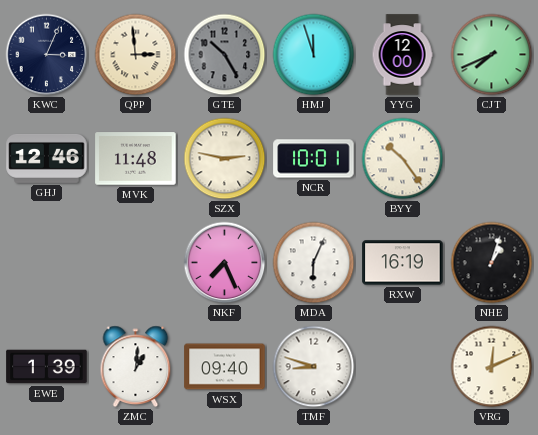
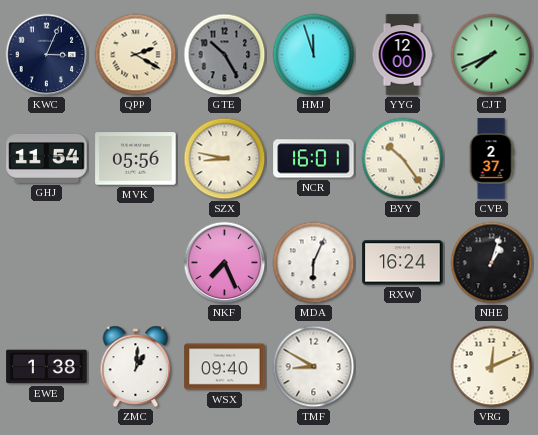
QPP: 2:59 -> 2:20
GHJ: 12:46 -> 11:54
MVK: 11:48 -> 05:56
SZX: 2:47 -> 8:47
NCR: 10:01 -> 16:01
CVB: none -> 2:37
RXW: 16:19 -> 16:24
EWE: 1:39 -> 1:38
TMF: 8:48 -> 8:50
